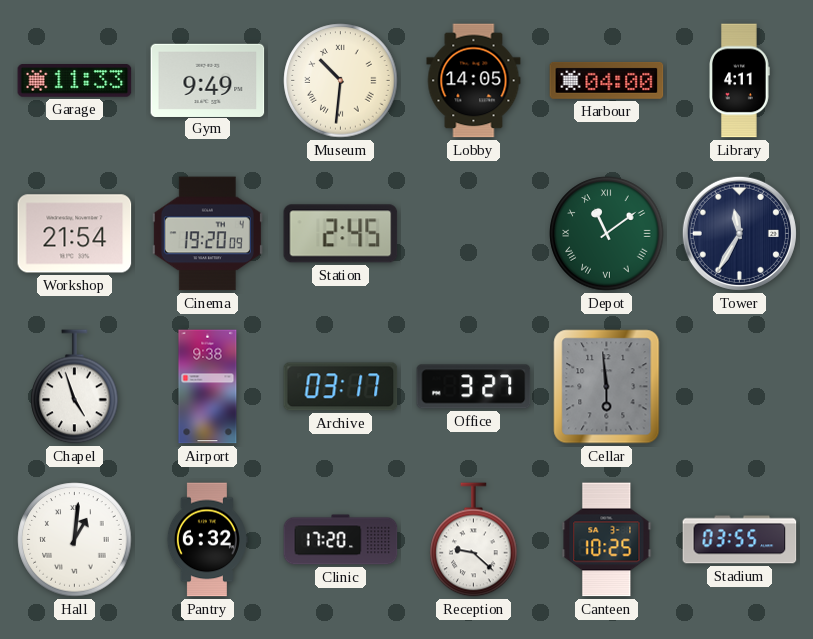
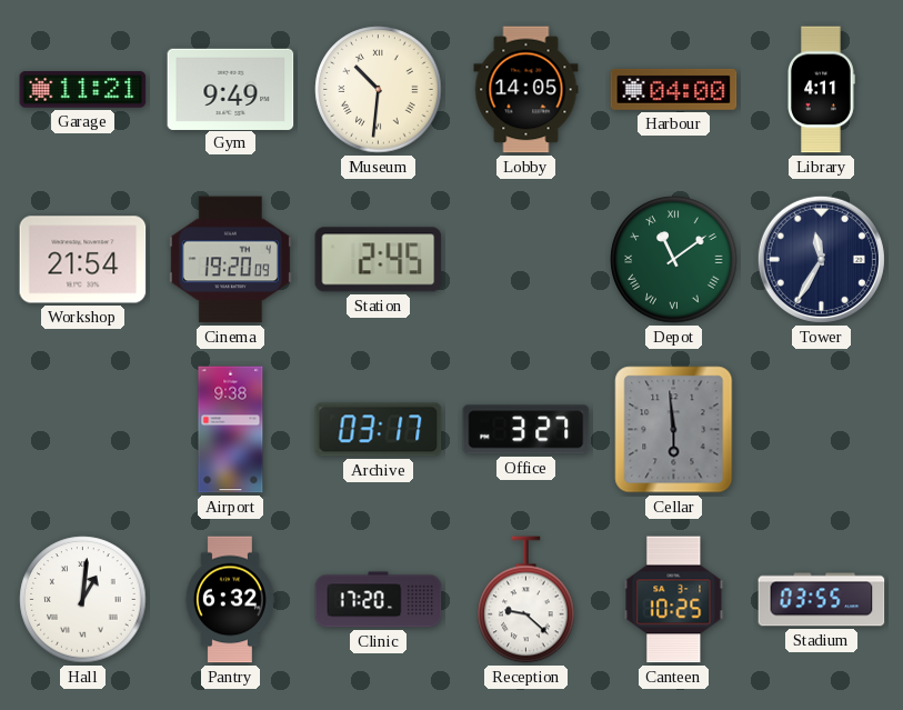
Garage: 11:33 -> 11:21
Chapel: 4:57 -> none
